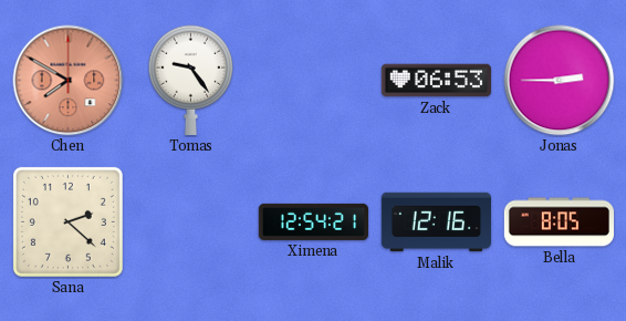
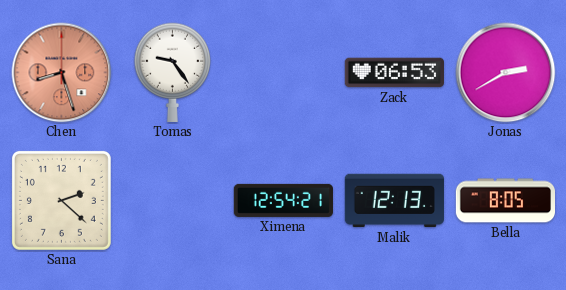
Chen: 7:50 -> 8:27
Jonas: 2:45 -> 2:40
Malik: 12:16 -> 12:13
